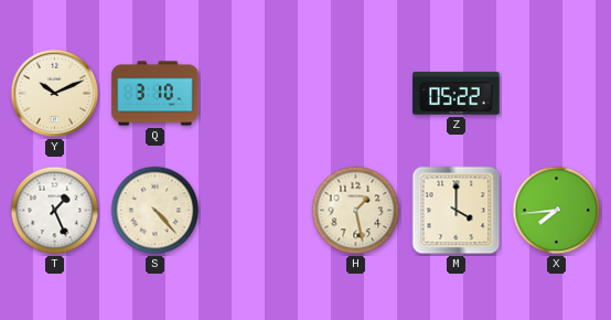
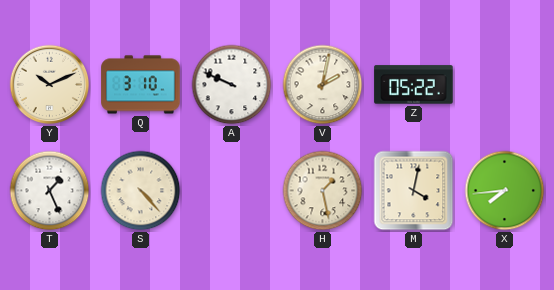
A: none -> 9:49
V: none -> 2:02
M: 4:00 -> 4:02
